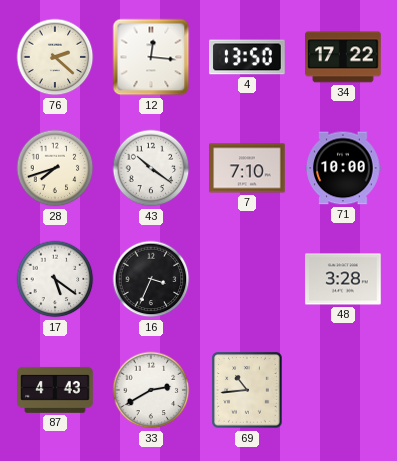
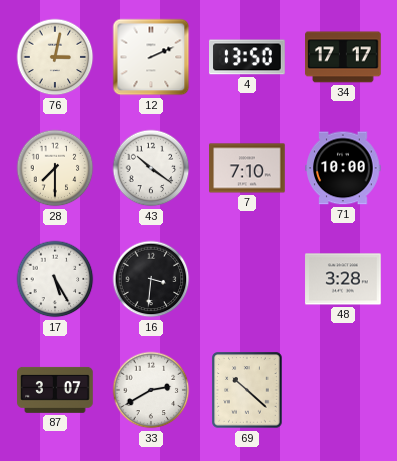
76: 2:22 -> 3:02
12: 12:16 -> 2:11
34: 17:22 -> 17:17
28: 7:42 -> 7:30
17: 5:21 -> 5:25
16: 3:34 -> 3:31
87: 4:43 -> 3:07
69: 10:44 -> 10:22
